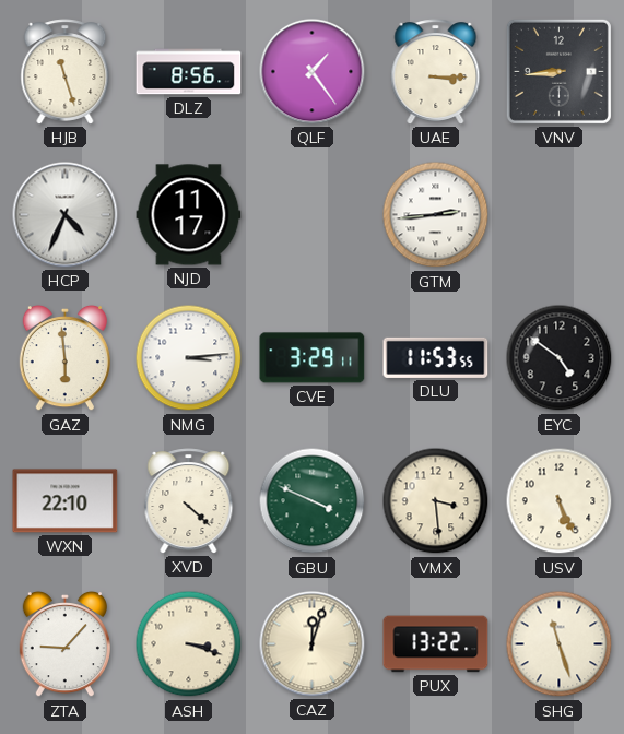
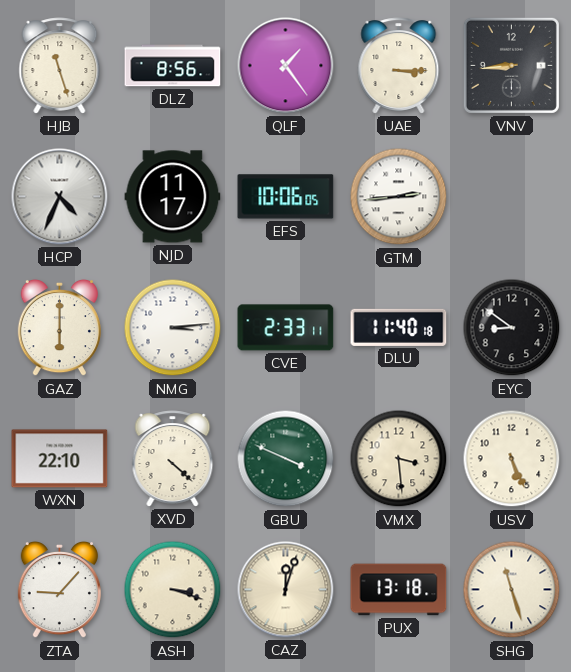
EFS: none -> 10:06
GAZ: 5:59 -> 6:00
CVE: 3:29 -> 2:33
DLU: 11:53 -> 11:40
EYC: 4:51 -> 8:51
PUX: 13:22 -> 13:18
